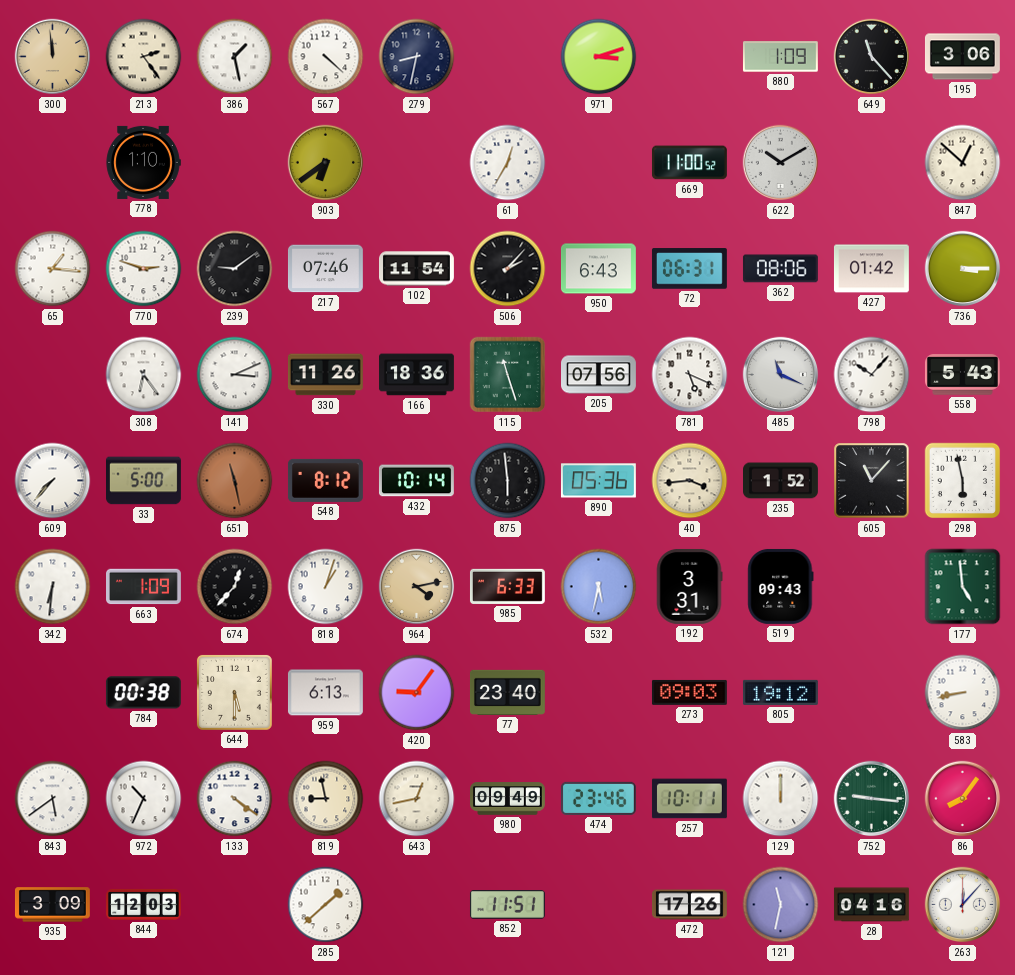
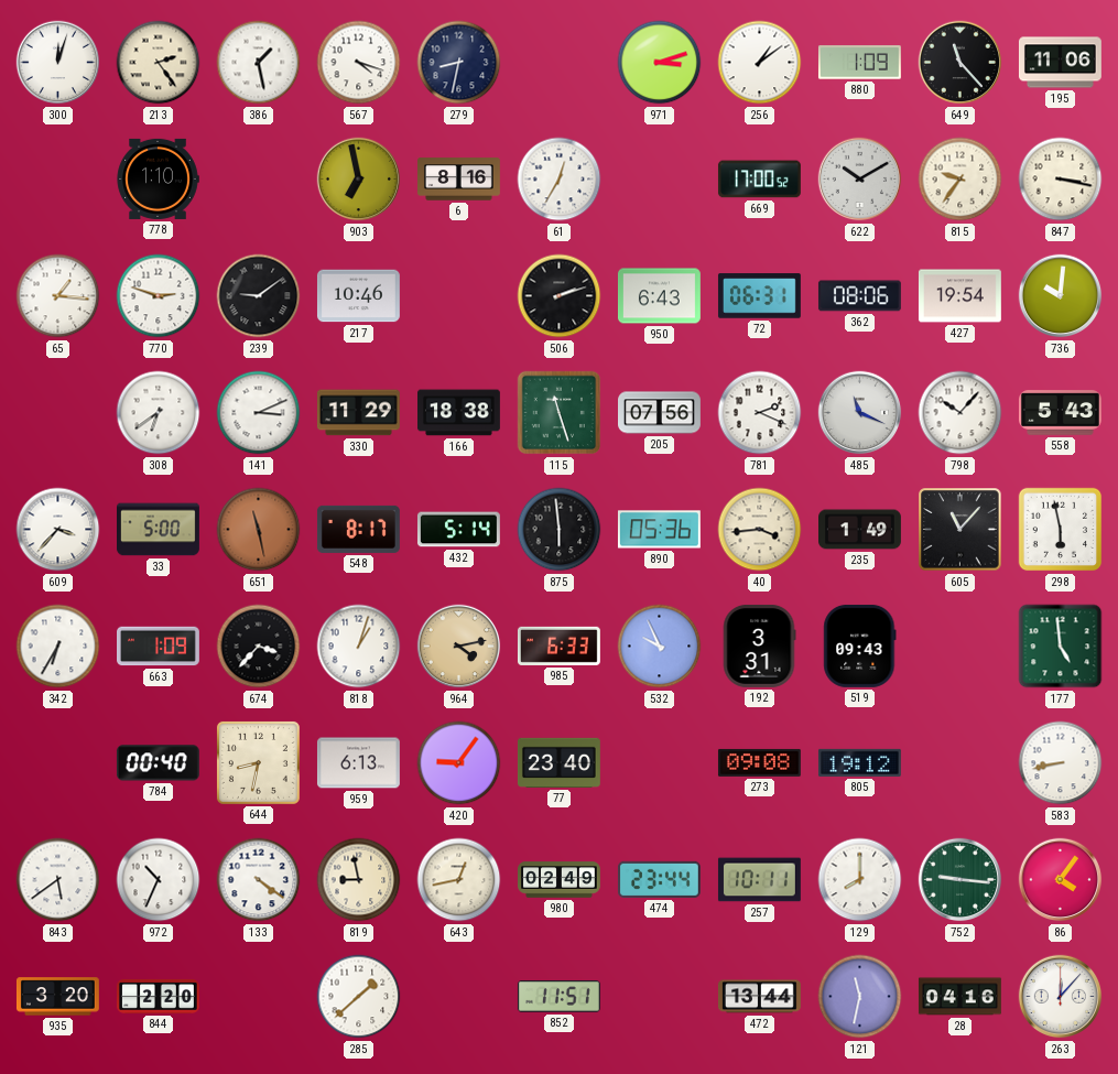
300: 11:59 -> 12:03
300 dial: champagne -> white
567: 4:22 -> 4:18
256: none -> 1:09
195: 3:06 -> 11:06
903: 6:39 -> 6:58
6: none -> 8:16
669: 11:00 -> 17:00
815: none -> 9:36
847: 12:52 -> 3:17
217: 07:46 -> 10:46
102: 11:54 -> none
506: 2:07 -> 2:12
427: 01:42 -> 19:54
736: 3:15 -> 10:01
308: 6:24 -> 6:39
330: 11:26 -> 11:29
166: 18:36 -> 18:38
781: 5:19 -> 2:19
609: 7:37 -> 3:37
548: 8:12 -> 8:17
432: 10:14 -> 5:14
235: 1:52 -> 1:49
342: 6:31 -> 6:35
674: 12:37 -> 3:37
532: 5:32 -> 9:56
784: 00:38 -> 00:40
644: 5:30 -> 8:32
273: 09:03 -> 09:08
980: 09:49 -> 02:49
474: 23:46 -> 23:44
129: 12:00 -> 8:00
86: 8:06 -> 4:06
935: 3:09 -> 3:20
844: 12:03 -> 2:20
472: 17:26 -> 13:44
